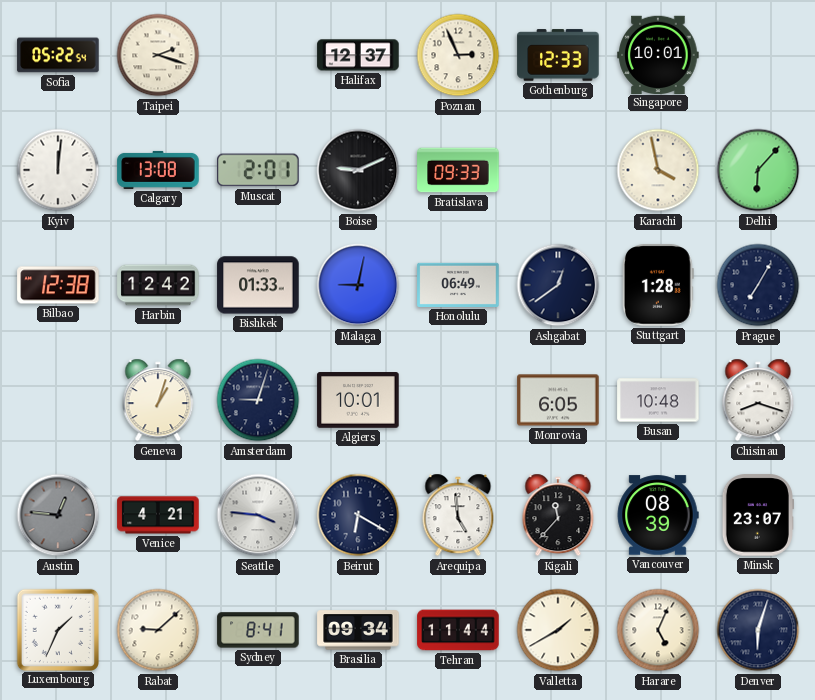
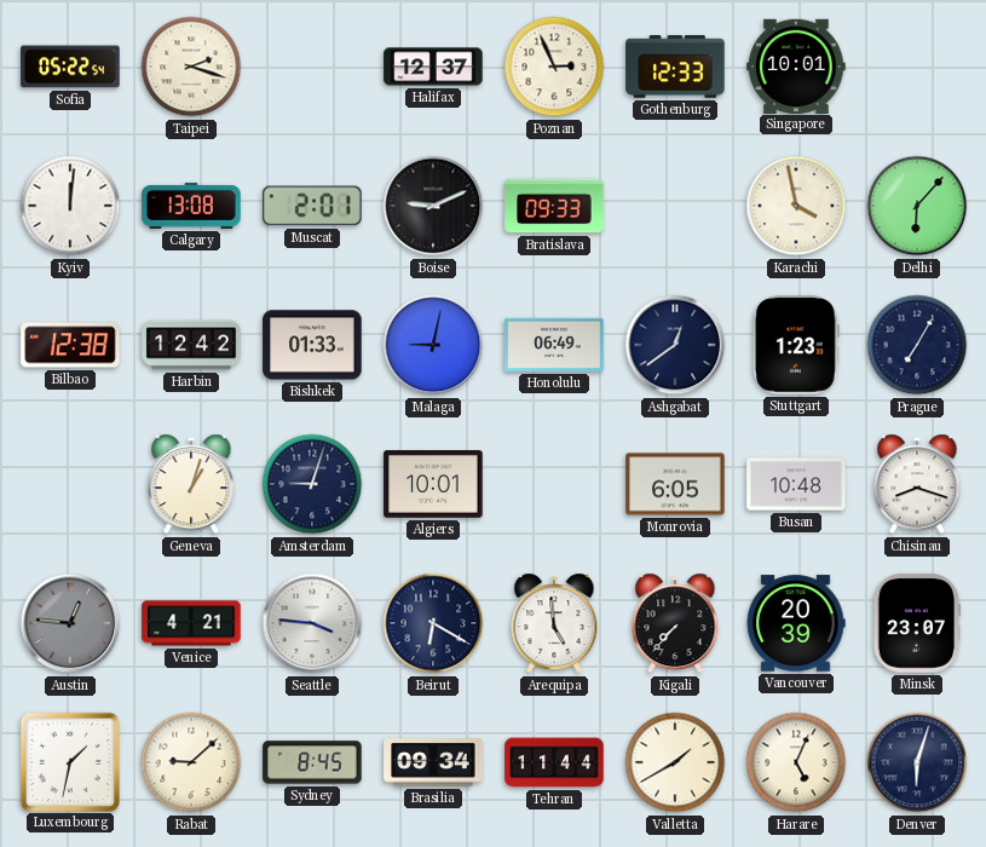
Stuttgart: 1:28 -> 1:23
Kigali: 11:37 -> 7:37
Vancouver: 08:39 -> 20:39
Luxembourg: 1:34 -> 1:32
Sydney: 8:41 -> 8:45
